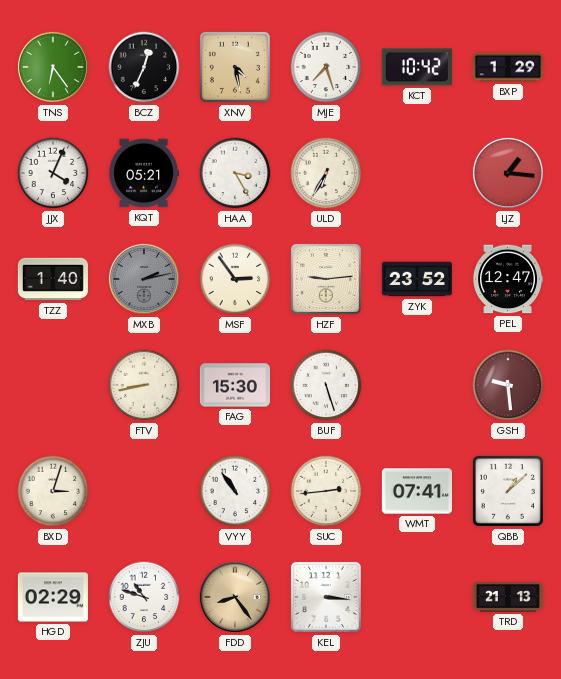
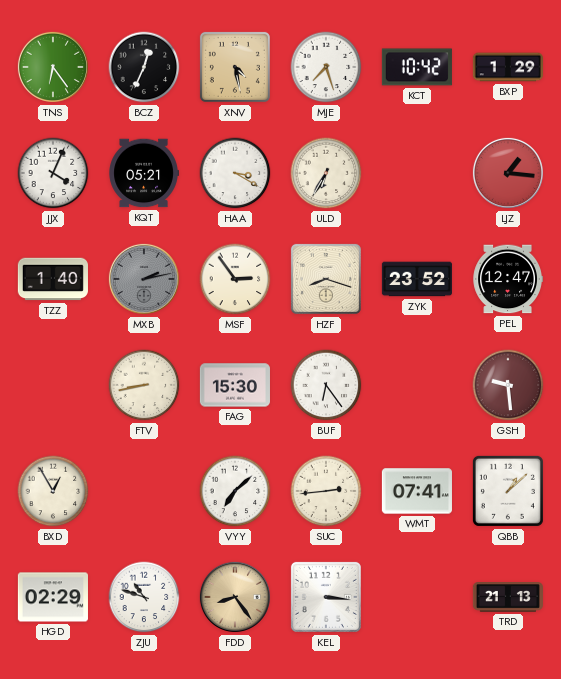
HAA: 3:25 -> 3:20
HZF: 9:14 -> 8:18
BUF: 5:27 -> 6:24
BXD: 3:03 -> 12:55
VYY: 10:54 -> 7:08
